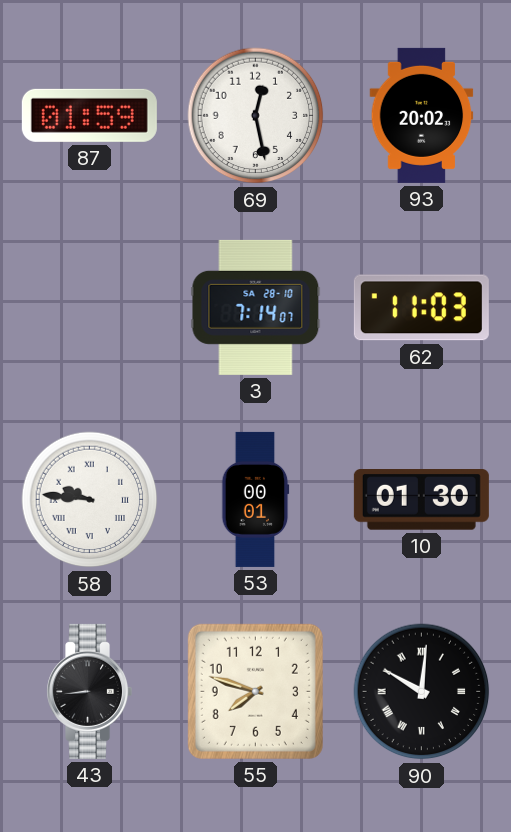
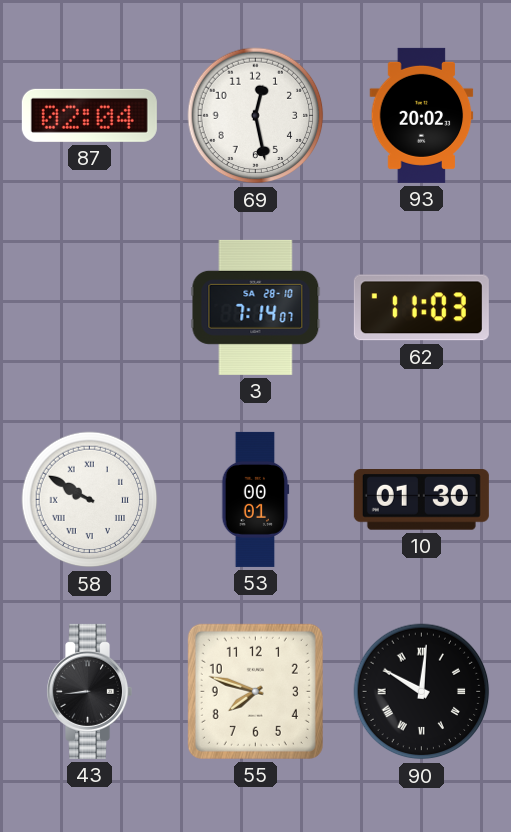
87: 01:59 -> 02:04
58: 9:46 -> 9:50
